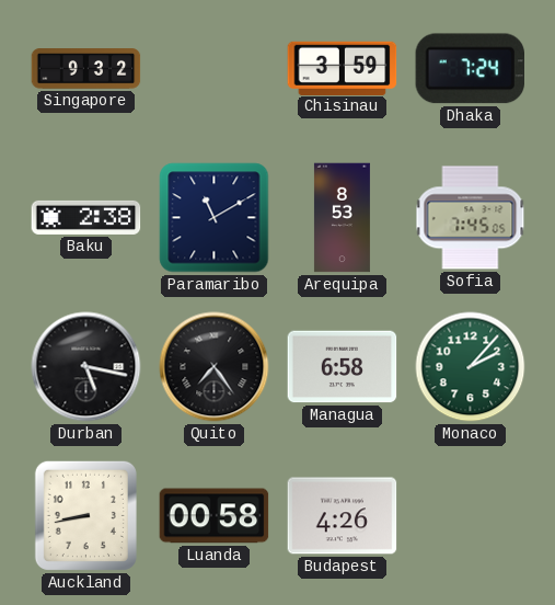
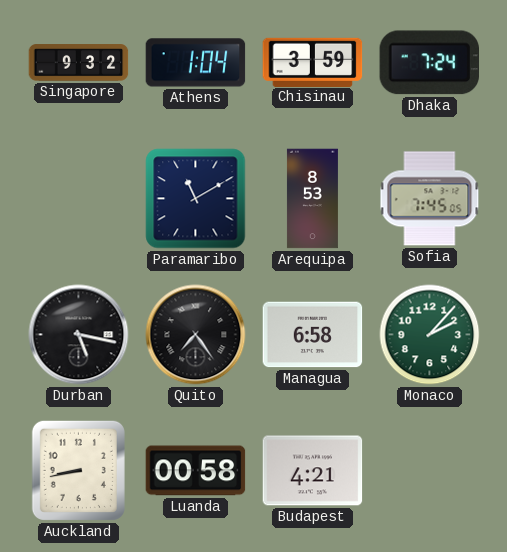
Athens: none -> 1:04
Baku: 2:38 -> none
Budapest: 4:26 -> 4:21
